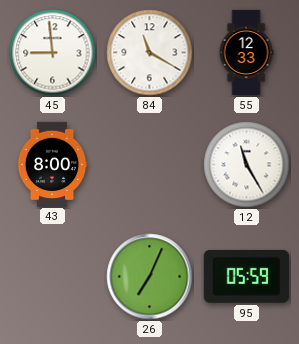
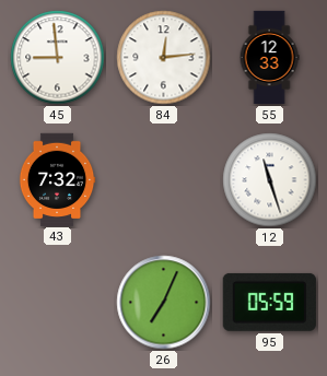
84: 11:20 -> 12:14
43: 8:00 -> 7:32
12: 11:25 -> 11:27
